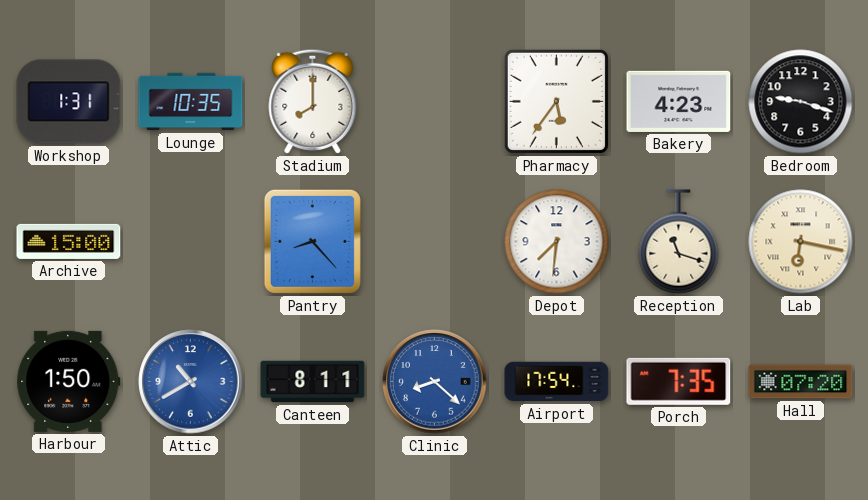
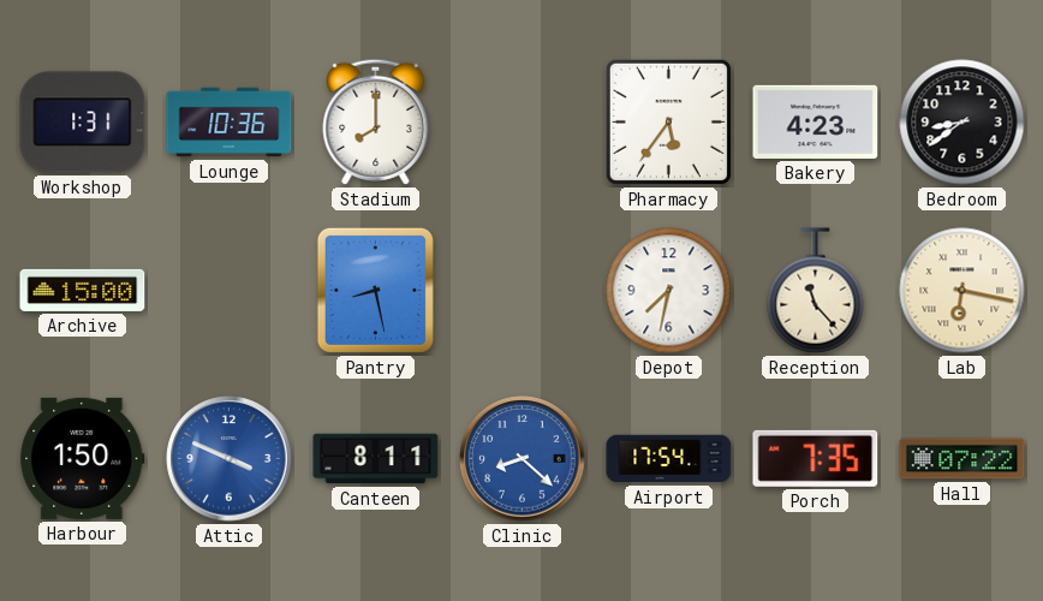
Lounge: 10:35 -> 10:36
Bedroom: 9:18 -> 8:39
Pantry: 8:23 -> 8:28
Depot: 7:31 -> 7:32
Reception: 11:18 -> 11:23
Attic: 10:40 -> 3:49
Hall: 07:20 -> 07:22
